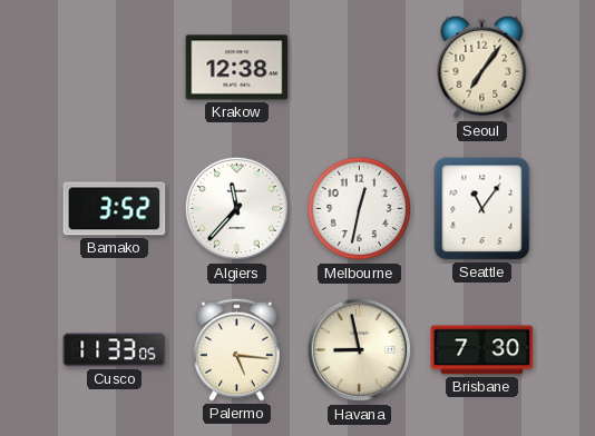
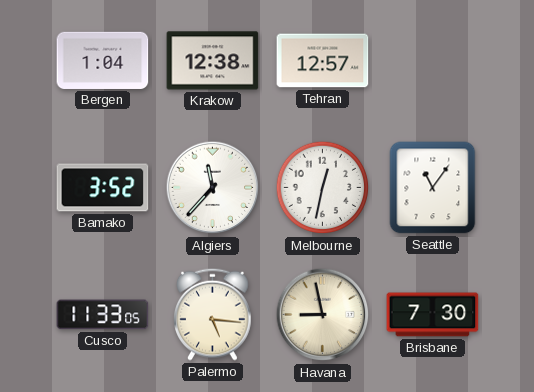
Bergen: none -> 1:04
Tehran: none -> 12:57
Seoul: 7:06 -> none
